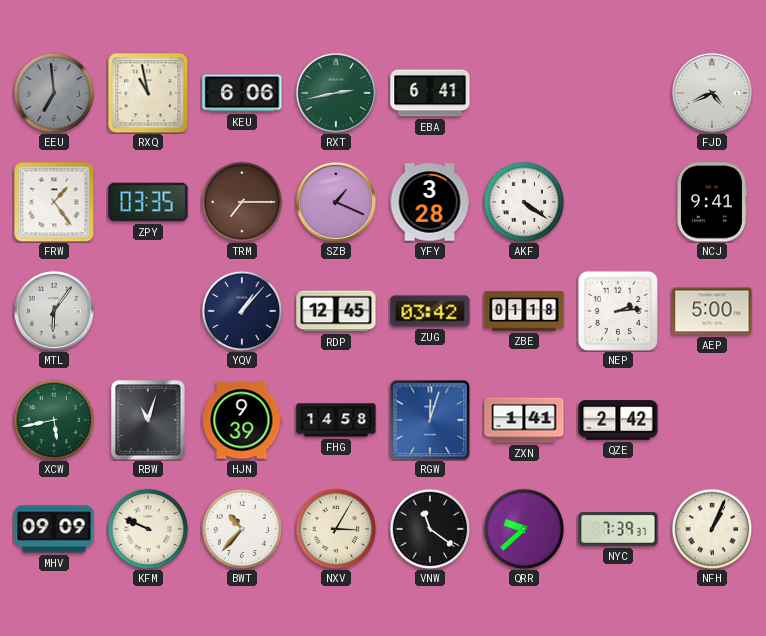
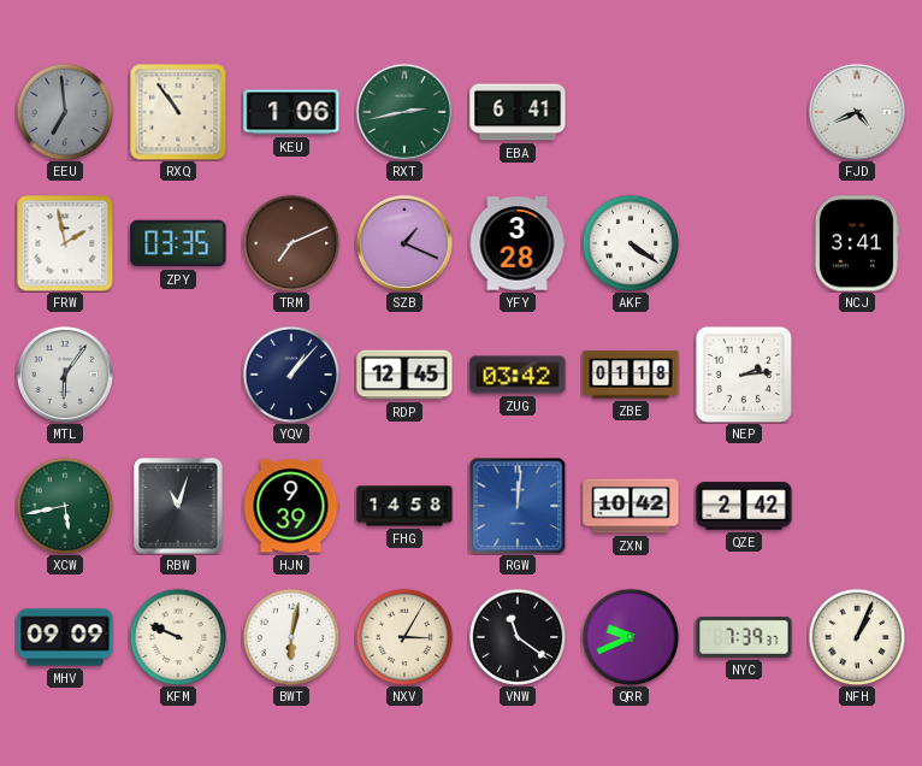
RXQ: 10:58 -> 10:54
KEU: 6:06 -> 1:06
FRW: 1:24 -> 1:58
TRM: 7:15 -> 7:11
NCJ: 9:41 -> 3:41
AEP: 5:00 -> none
RGW: 12:03 -> 12:01
ZXN: 1:41 -> 10:42
BWT: 10:37 -> 6:02
QRR: 9:38 -> 9:41
